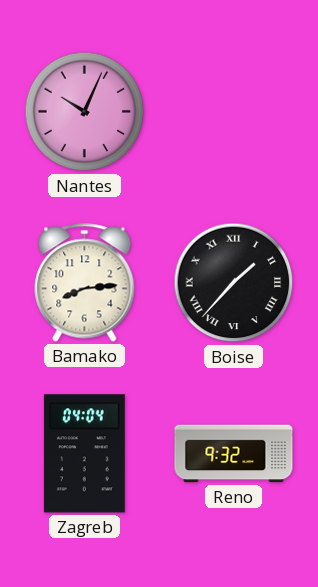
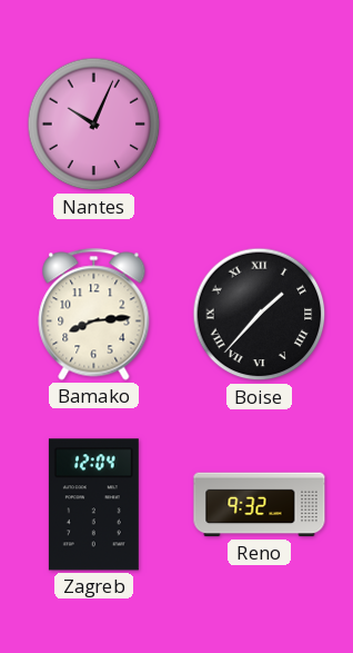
Zagreb: 04:04 -> 12:04
